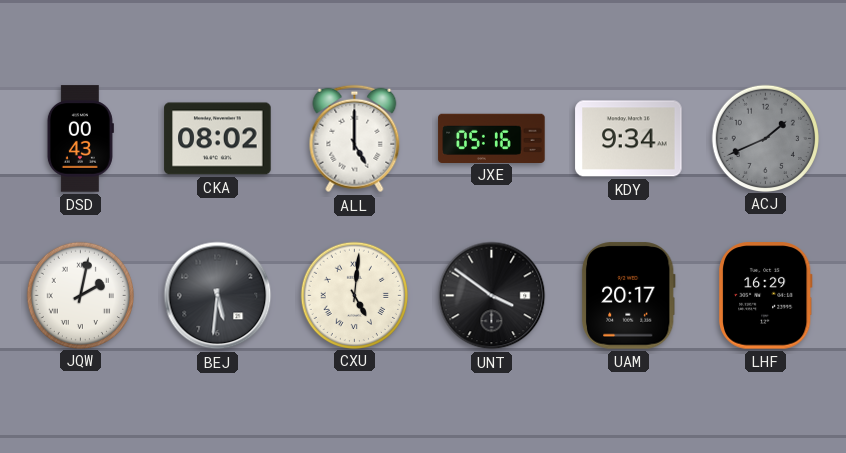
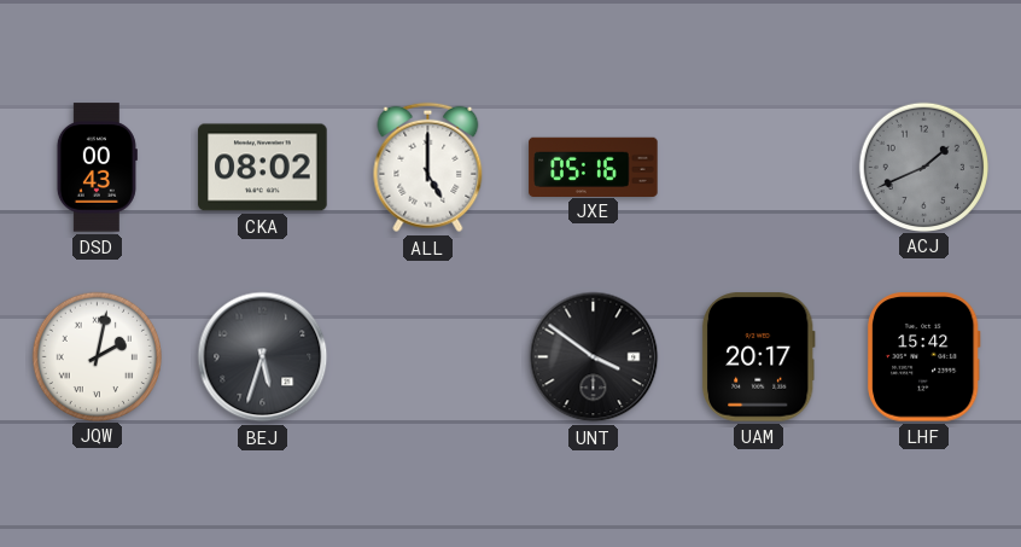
KDY: 9:34 -> none
BEJ: 5:31 -> 5:33
CXU: 5:01 -> none
LHF: 16:29 -> 15:42
